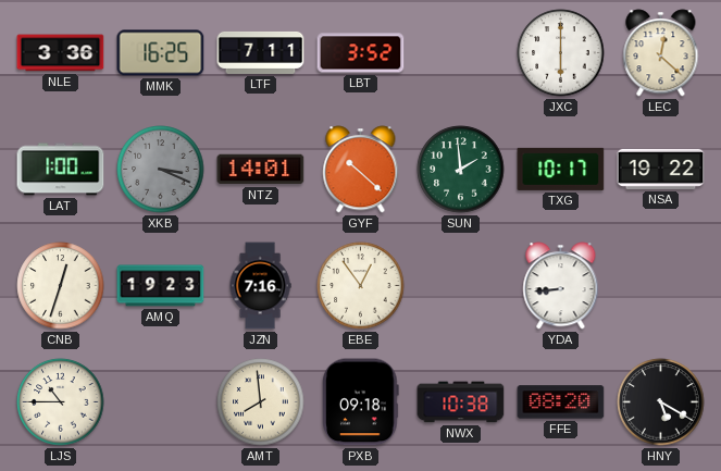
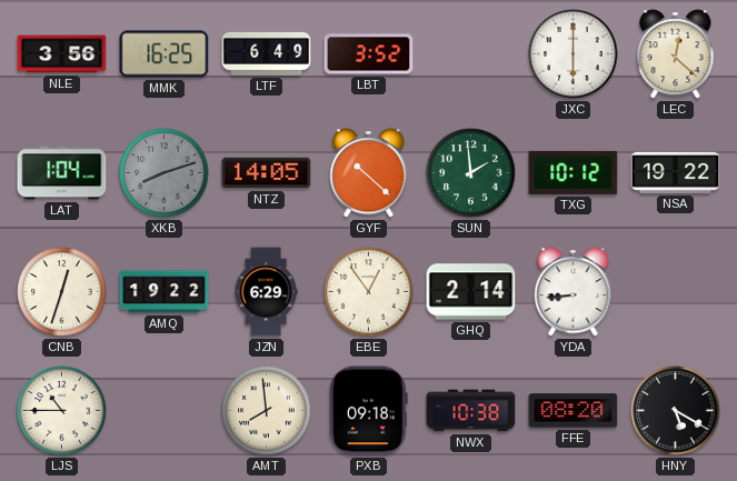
NLE: 3:36 -> 3:56
LTF: 7:11 -> 6:49
LAT: 1:00 -> 1:04
XKB: 3:19 -> 8:12
NTZ: 14:01 -> 14:05
TXG: 10:17 -> 10:12
AMQ: 19:23 -> 19:22
JZN: 7:16 -> 6:29
GHQ: none -> 2:14
